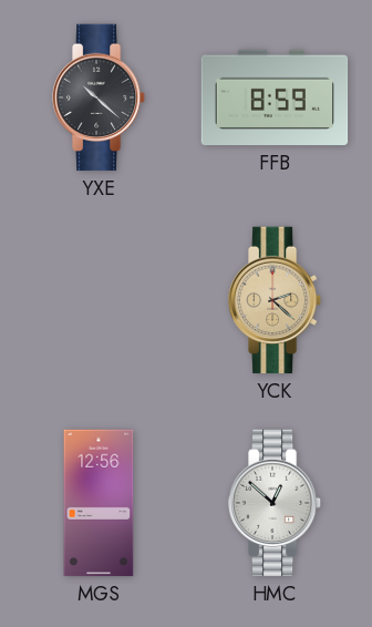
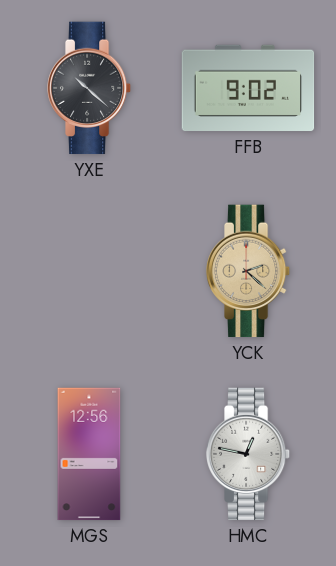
FFB: 8:59 -> 9:02
HMC: 12:52 -> 12:47
